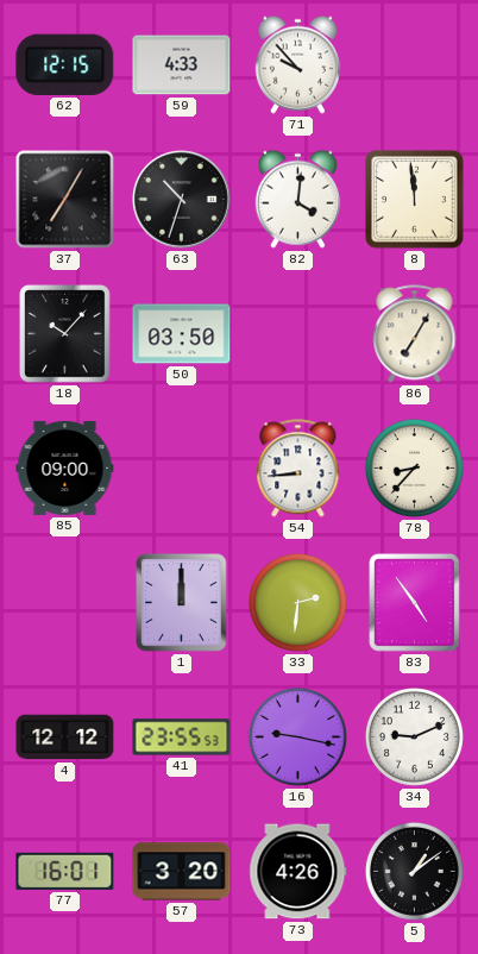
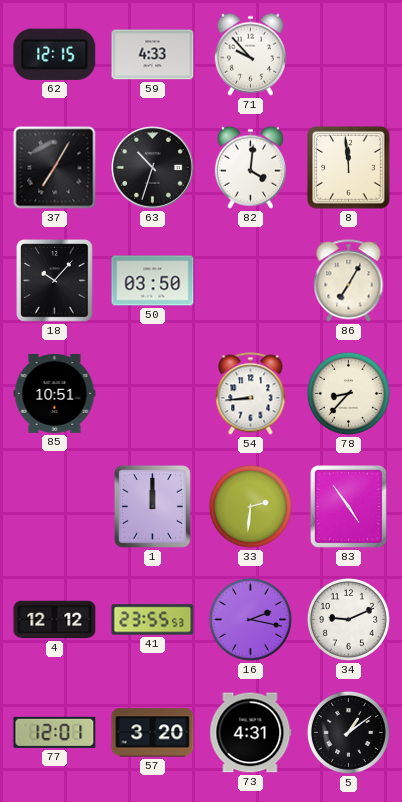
85: 09:00 -> 10:51
16: 9:17 -> 2:17
77: 16:01 -> 12:01
73: 4:26 -> 4:31
